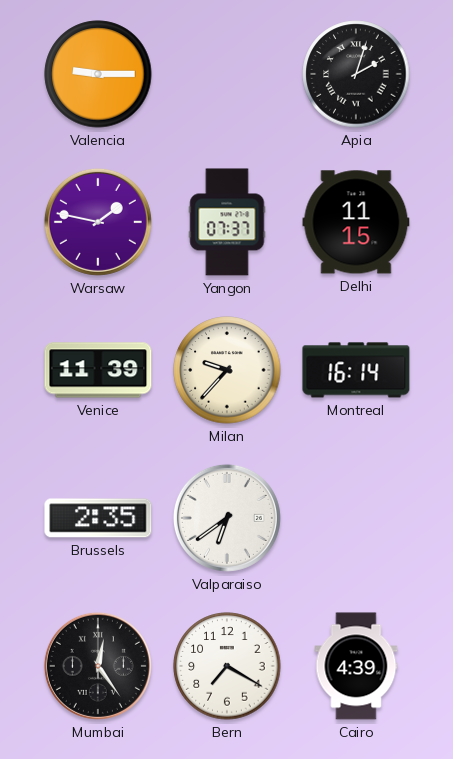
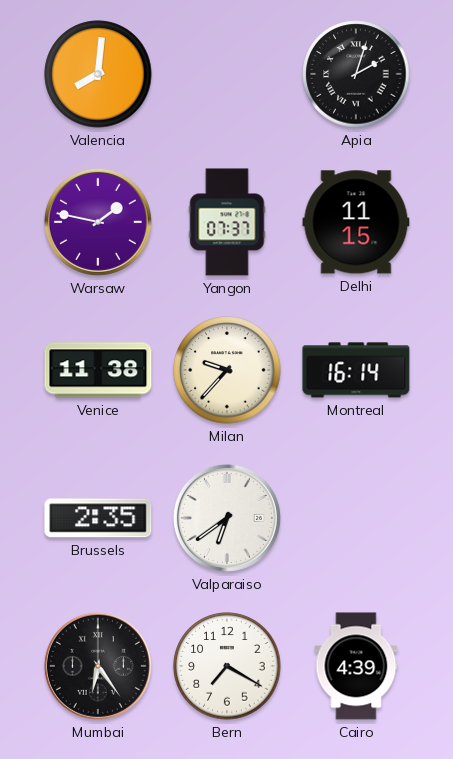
Valencia: 9:15 -> 8:01
Venice: 11:39 -> 11:38
Mumbai: 12:24 -> 6:24
